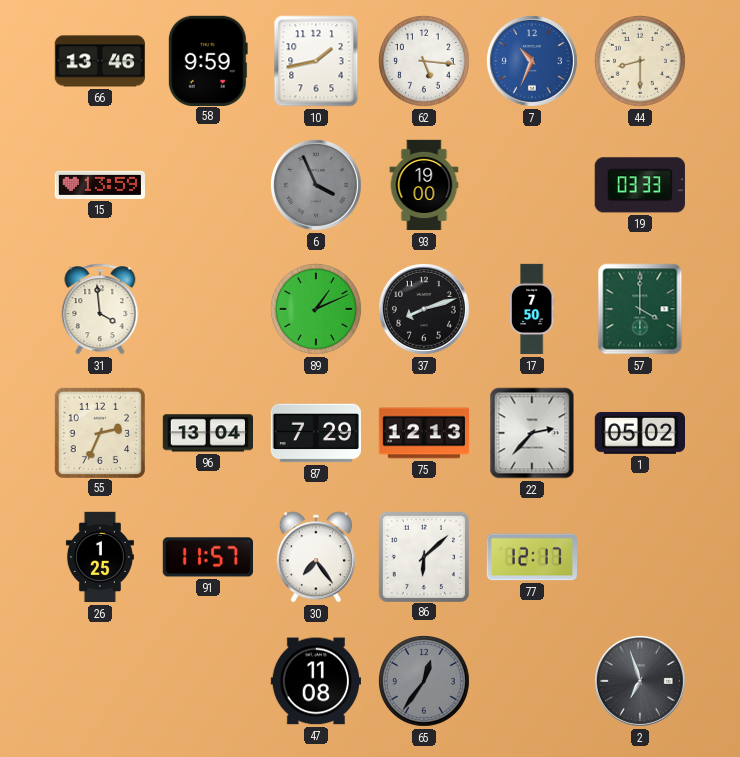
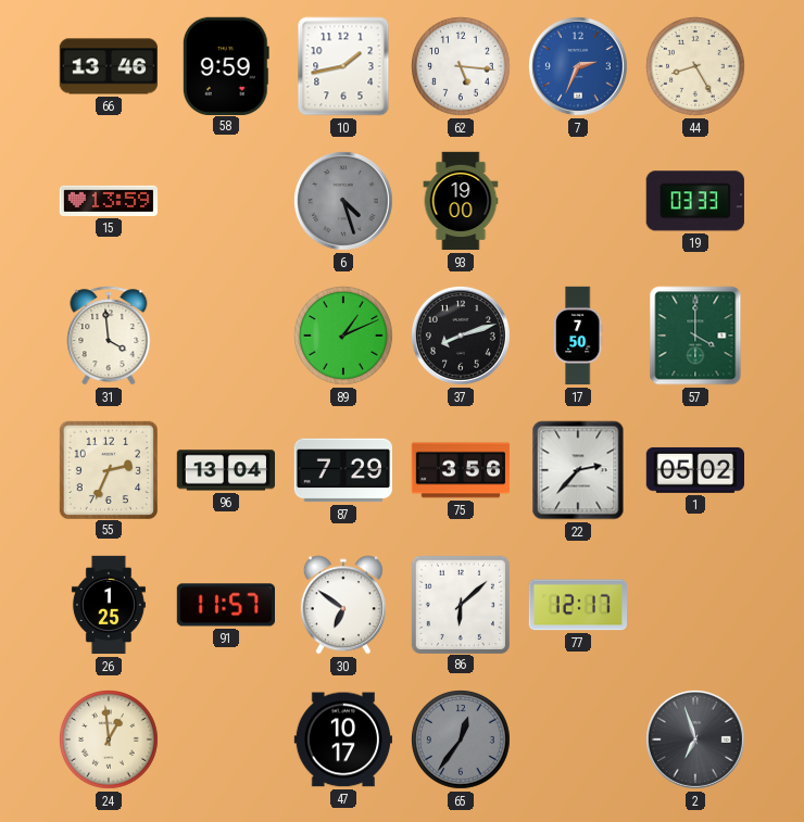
7: 10:34 -> 2:34
44: 8:30 -> 8:25
6: 3:56 -> 4:27
75: 12:13 -> 3:56
30: 7:24 -> 6:51
24: none -> 12:59
47: 11:08 -> 10:17
